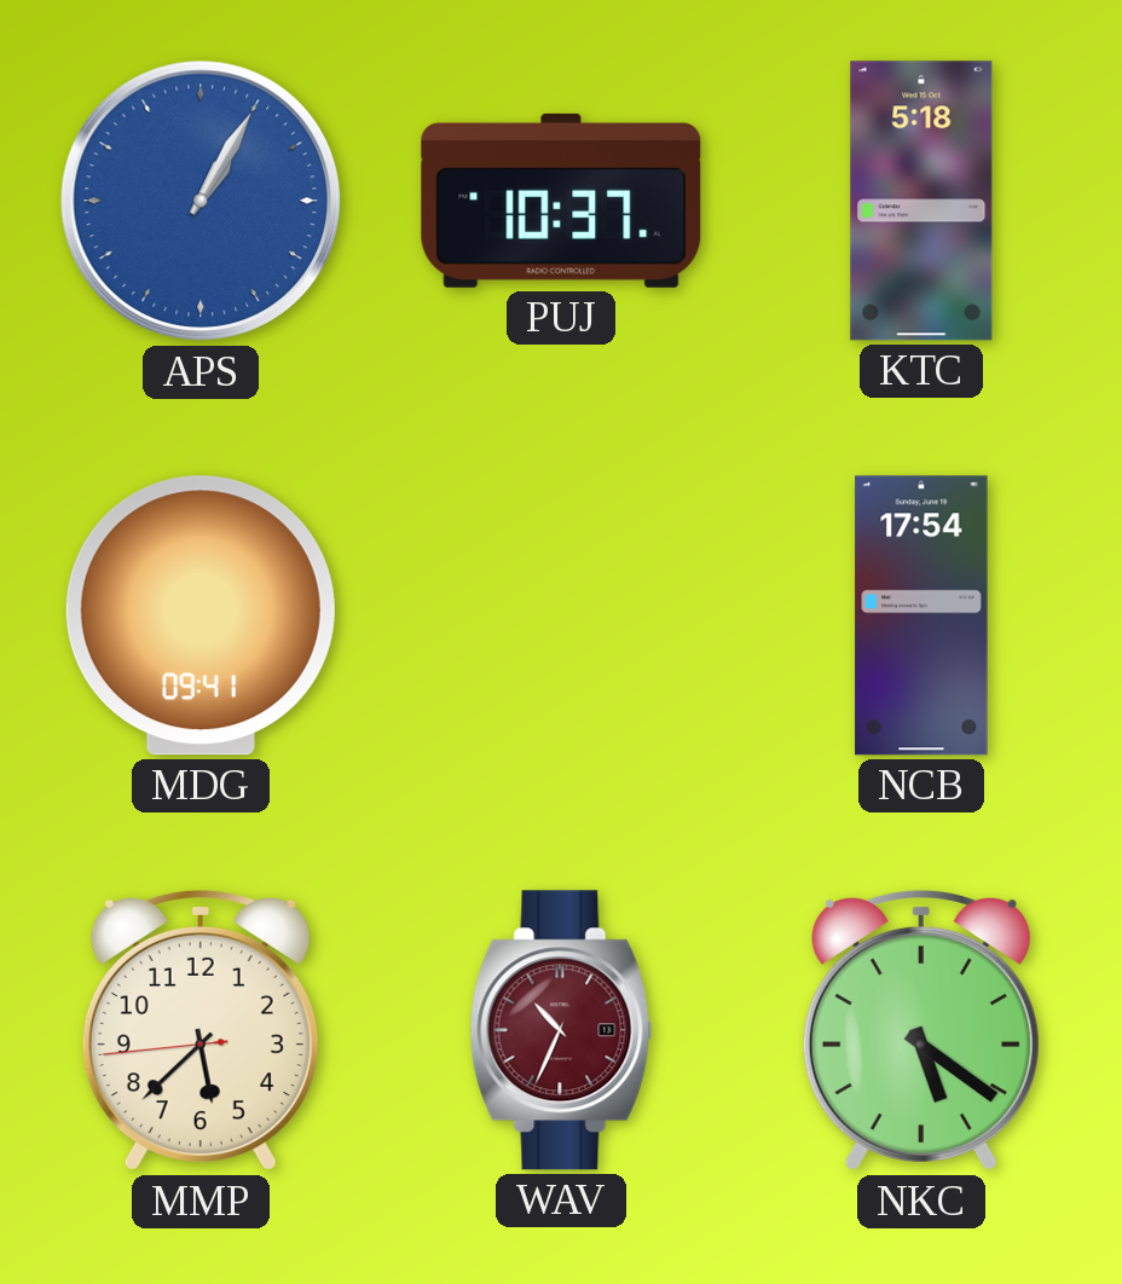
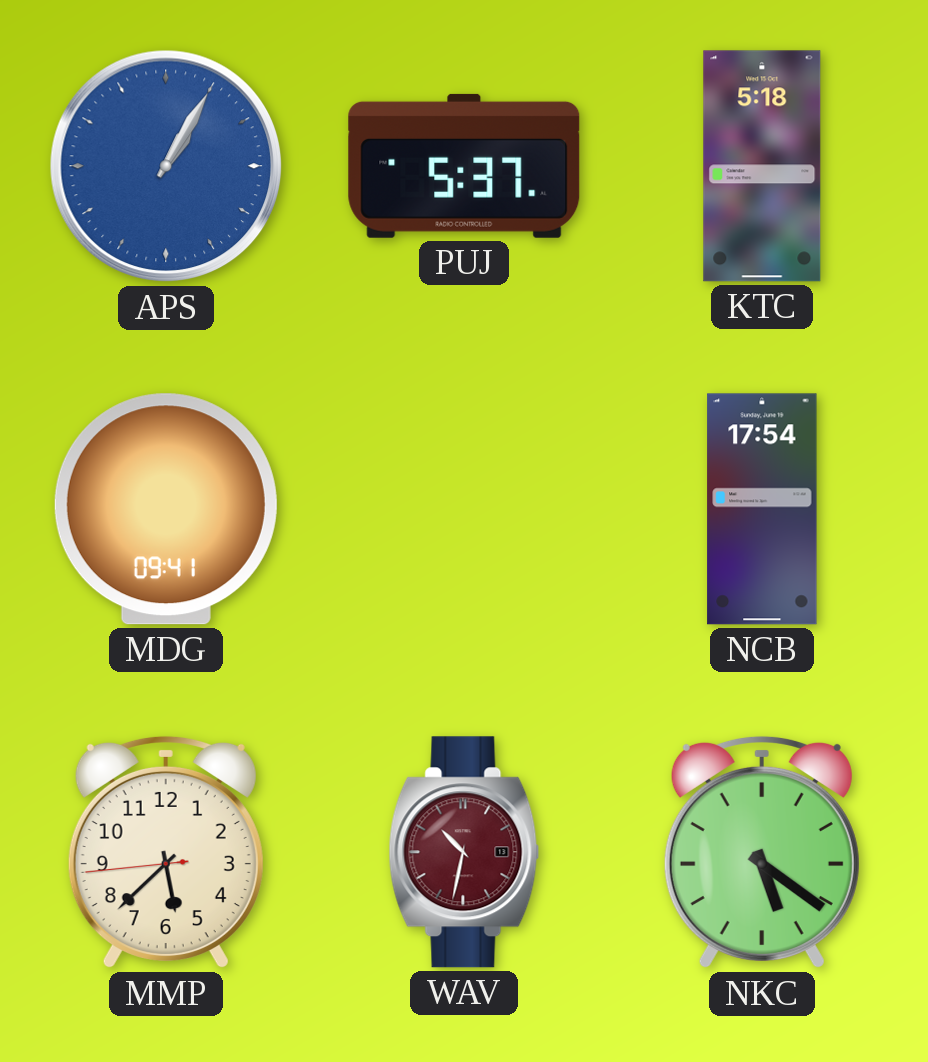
PUJ: 10:37 -> 5:37
WAV: 10:34 -> 10:32
